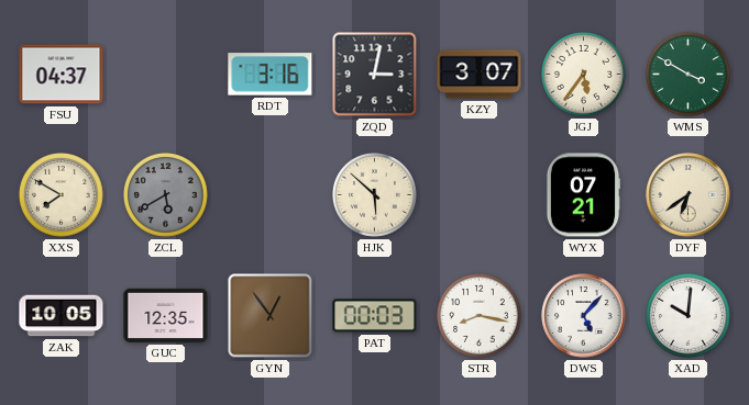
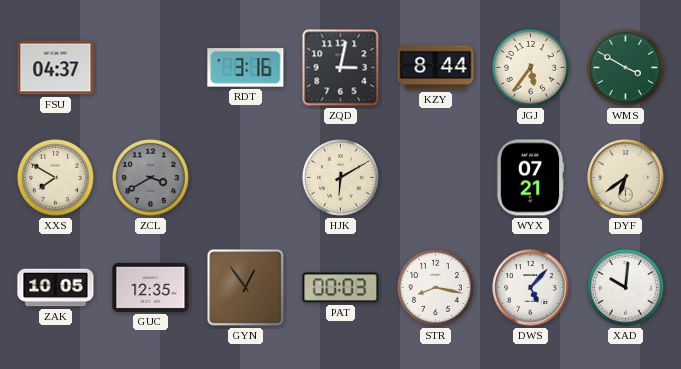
KZY: 3:07 -> 8:44
ZCL: 5:40 -> 3:40
HJK: 5:52 -> 6:10
